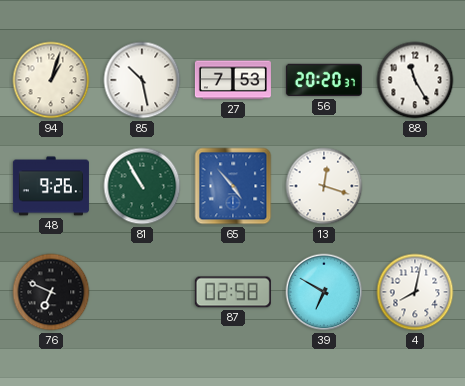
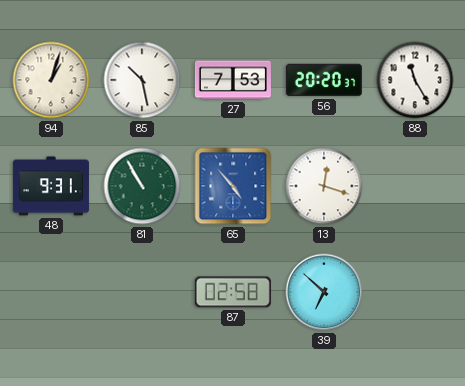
48: 9:26 -> 9:31
76: 6:49 -> none
39: 6:50 -> 6:52
4: 8:02 -> none
